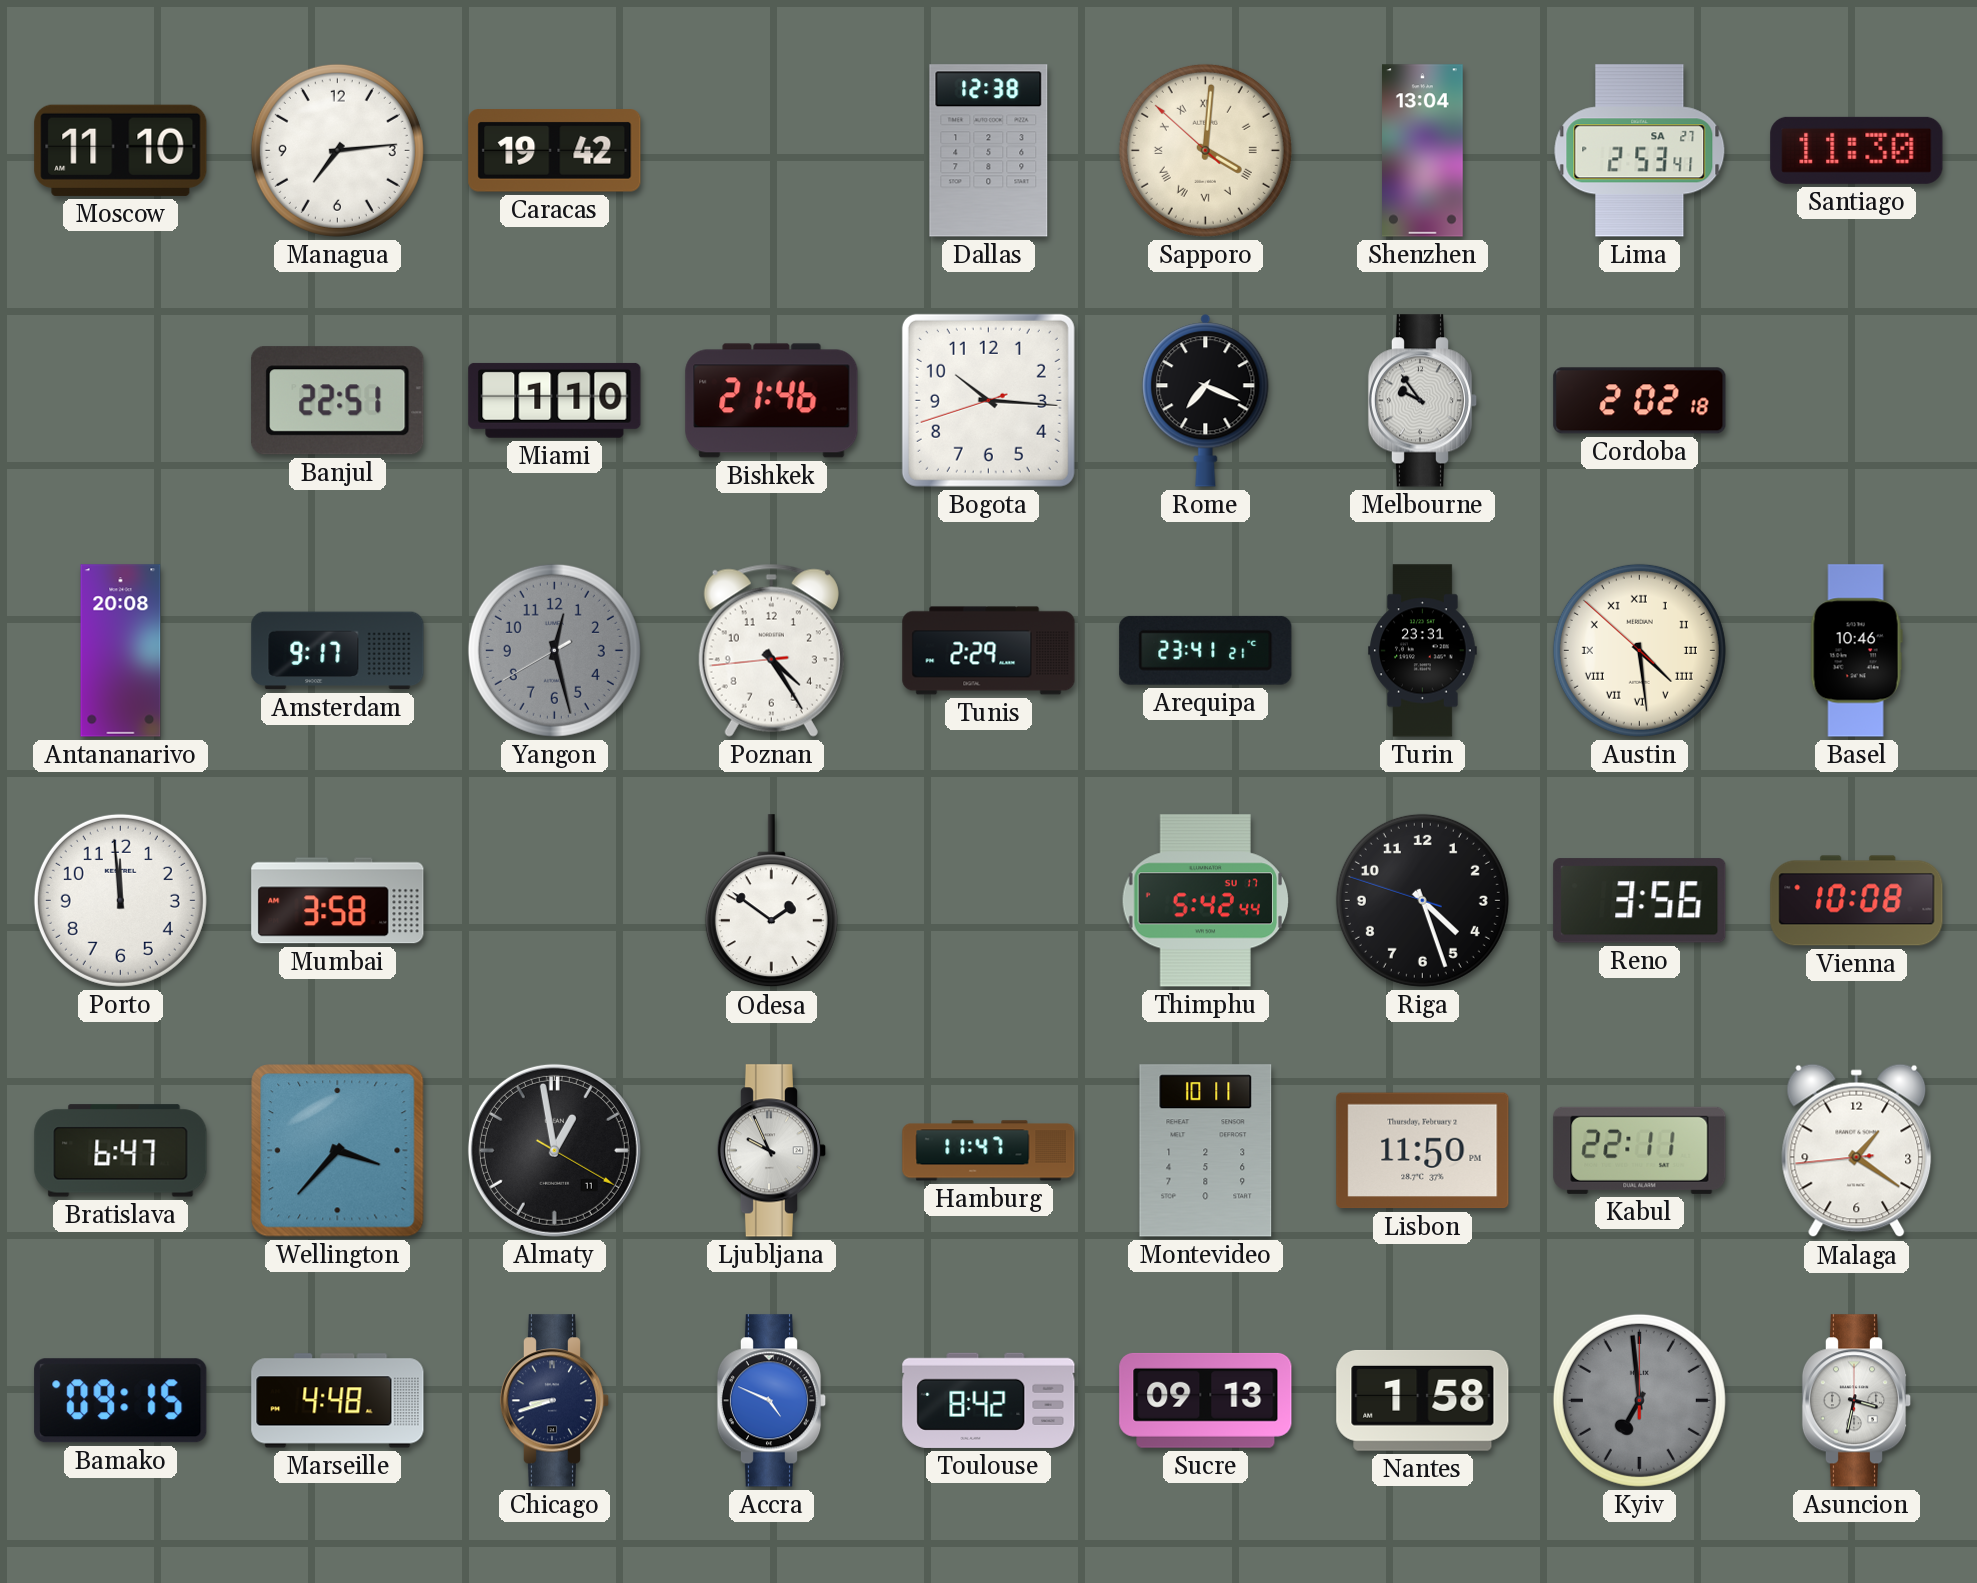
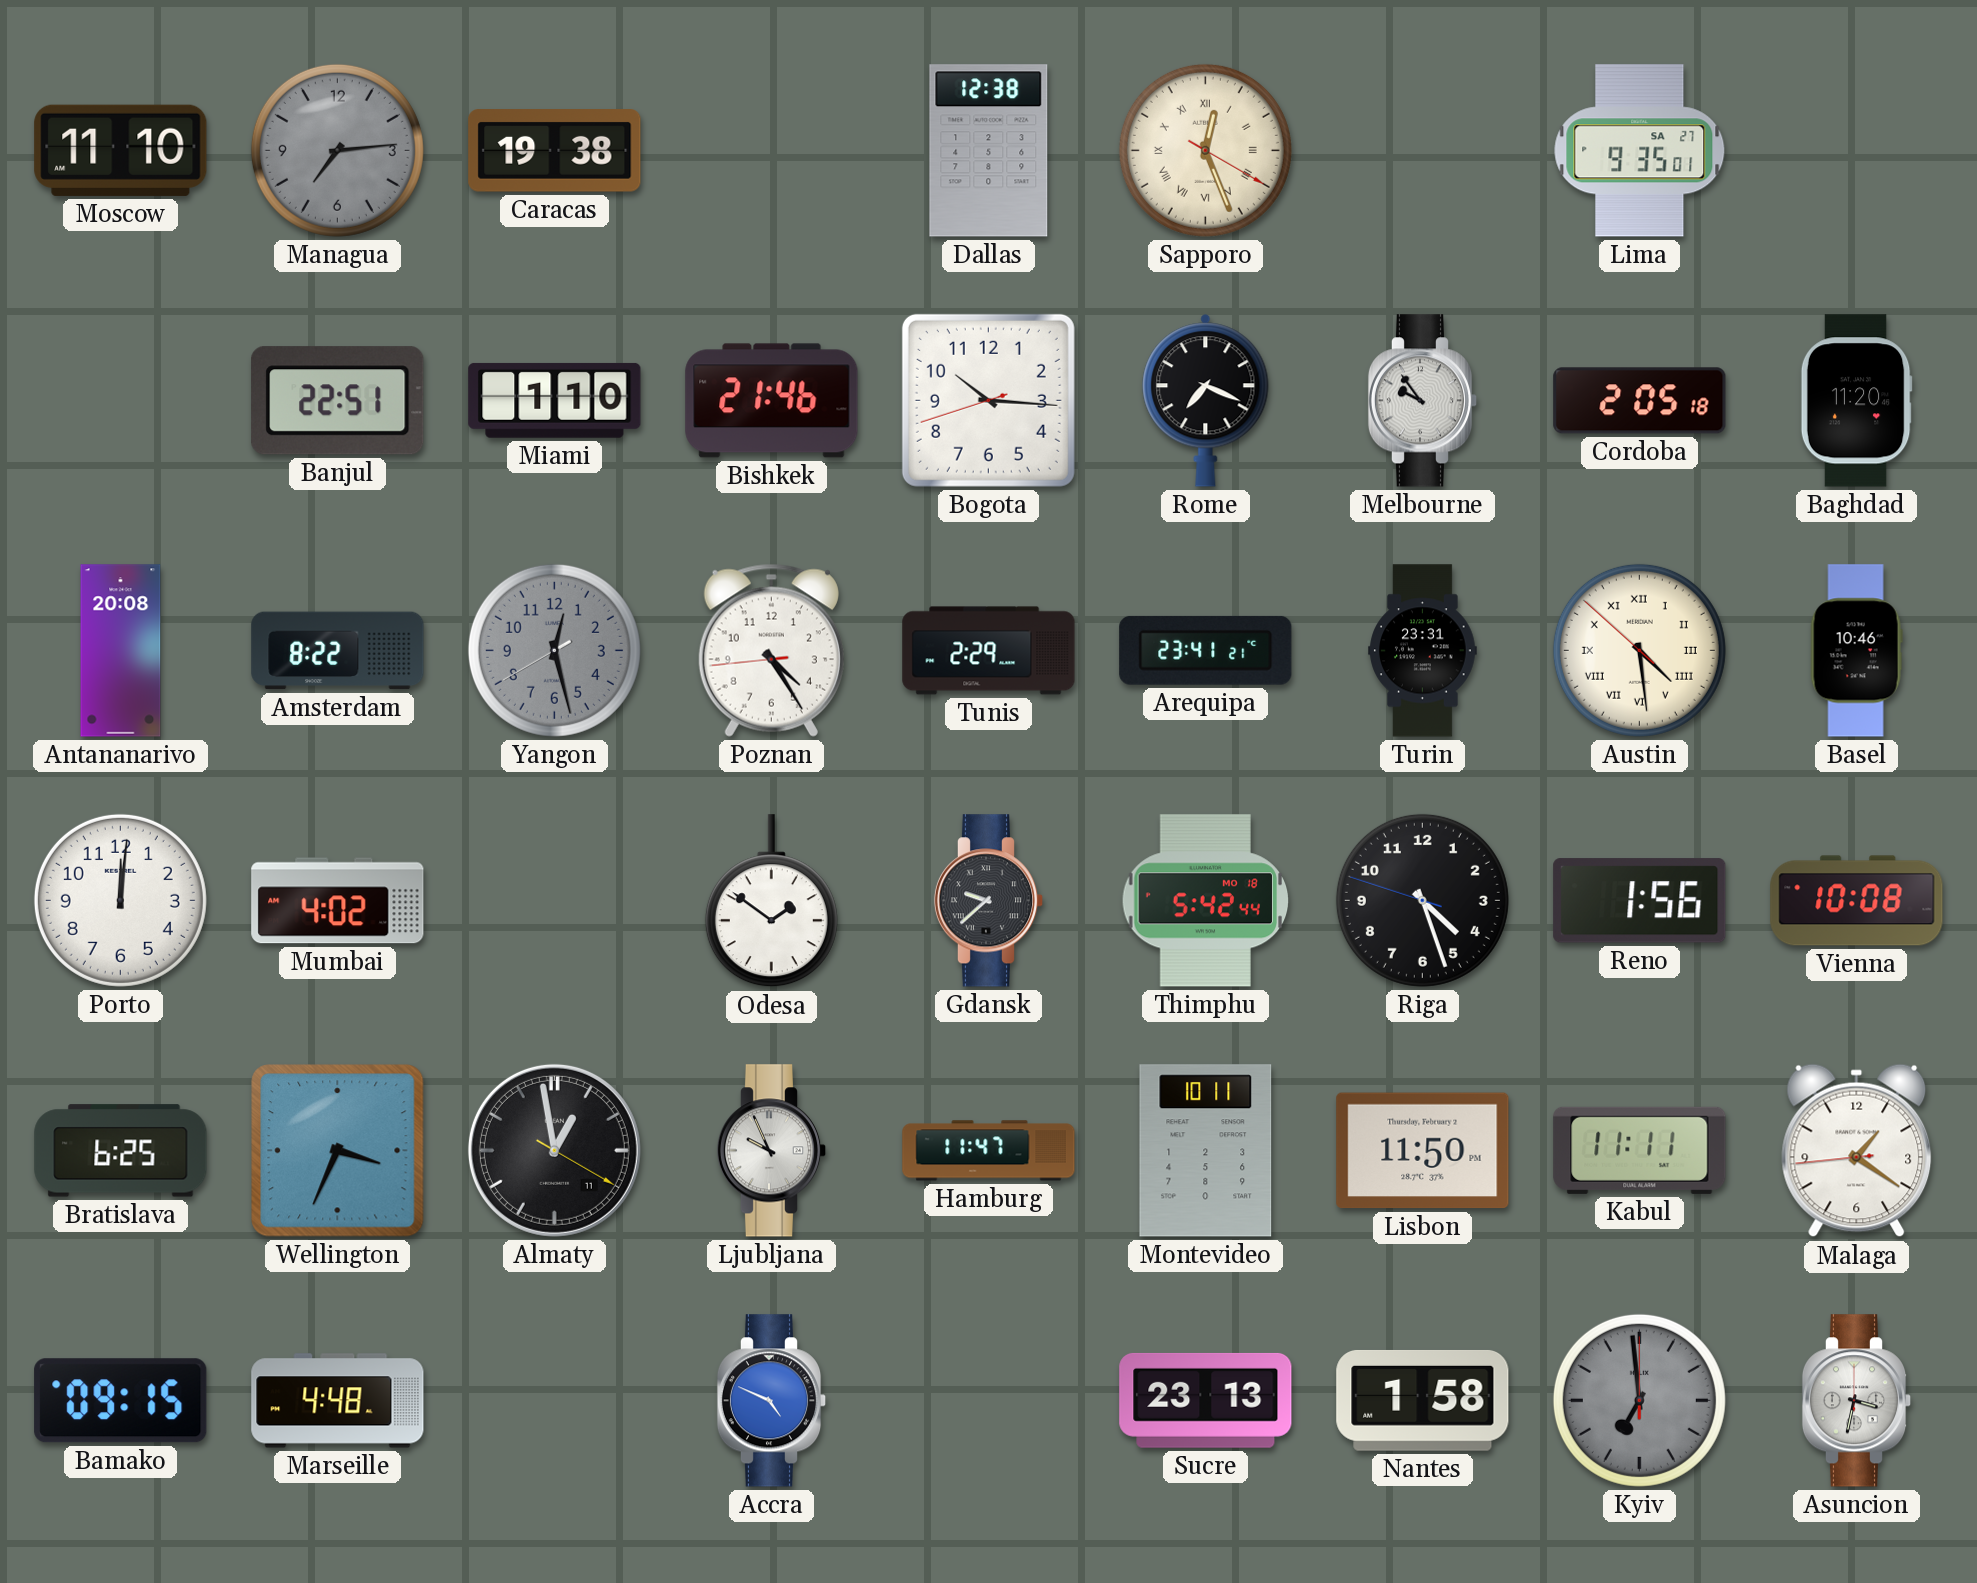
Managua dial: white -> grey
Caracas: 19:42 -> 19:38
Sapporo: 4:00 -> 12:26
Shenzhen: 13:04 -> none
Lima: 2:53 -> 9:35
Santiago: 11:30 -> none
Cordoba: 2:02 -> 2:05
Baghdad: none -> 11:20
Amsterdam: 9:17 -> 8:22
Porto: 11:59 -> 12:01
Mumbai: 3:58 -> 4:02
Gdansk: none -> 9:38
Thimphu date: SU 17 -> MO 18
Reno: 3:56 -> 1:56
Bratislava: 6:47 -> 6:25
Wellington: 3:37 -> 3:34
Kabul: 22:11 -> 11:11
Chicago: 8:42 -> none
Toulouse: 8:42 -> none
Sucre: 09:13 -> 23:13
